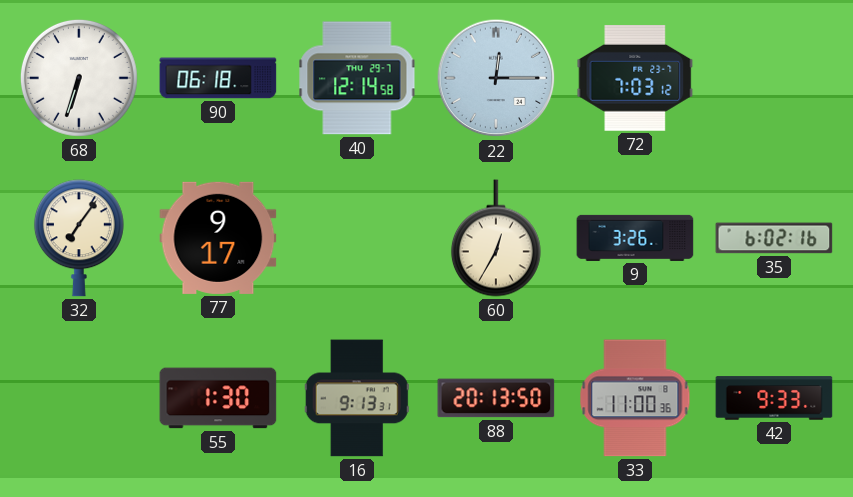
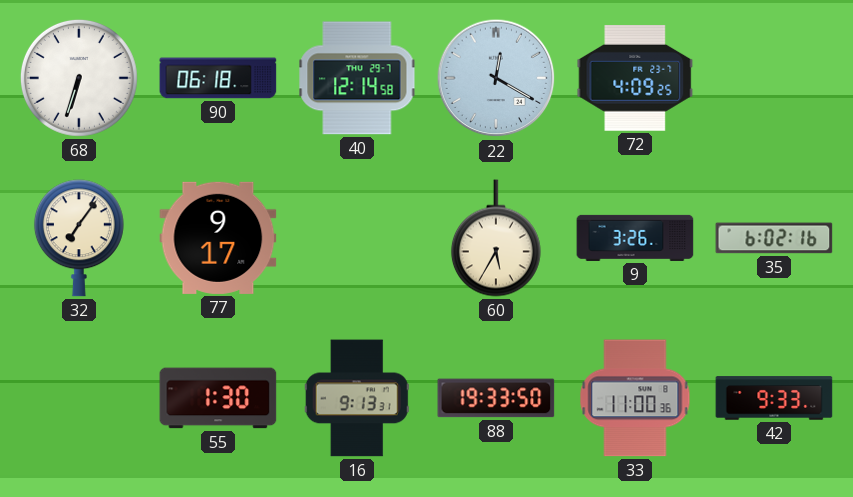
22: 12:15 -> 12:20
72: 7:03 -> 4:09
60: 12:35 -> 5:35
88: 20:13 -> 19:33
